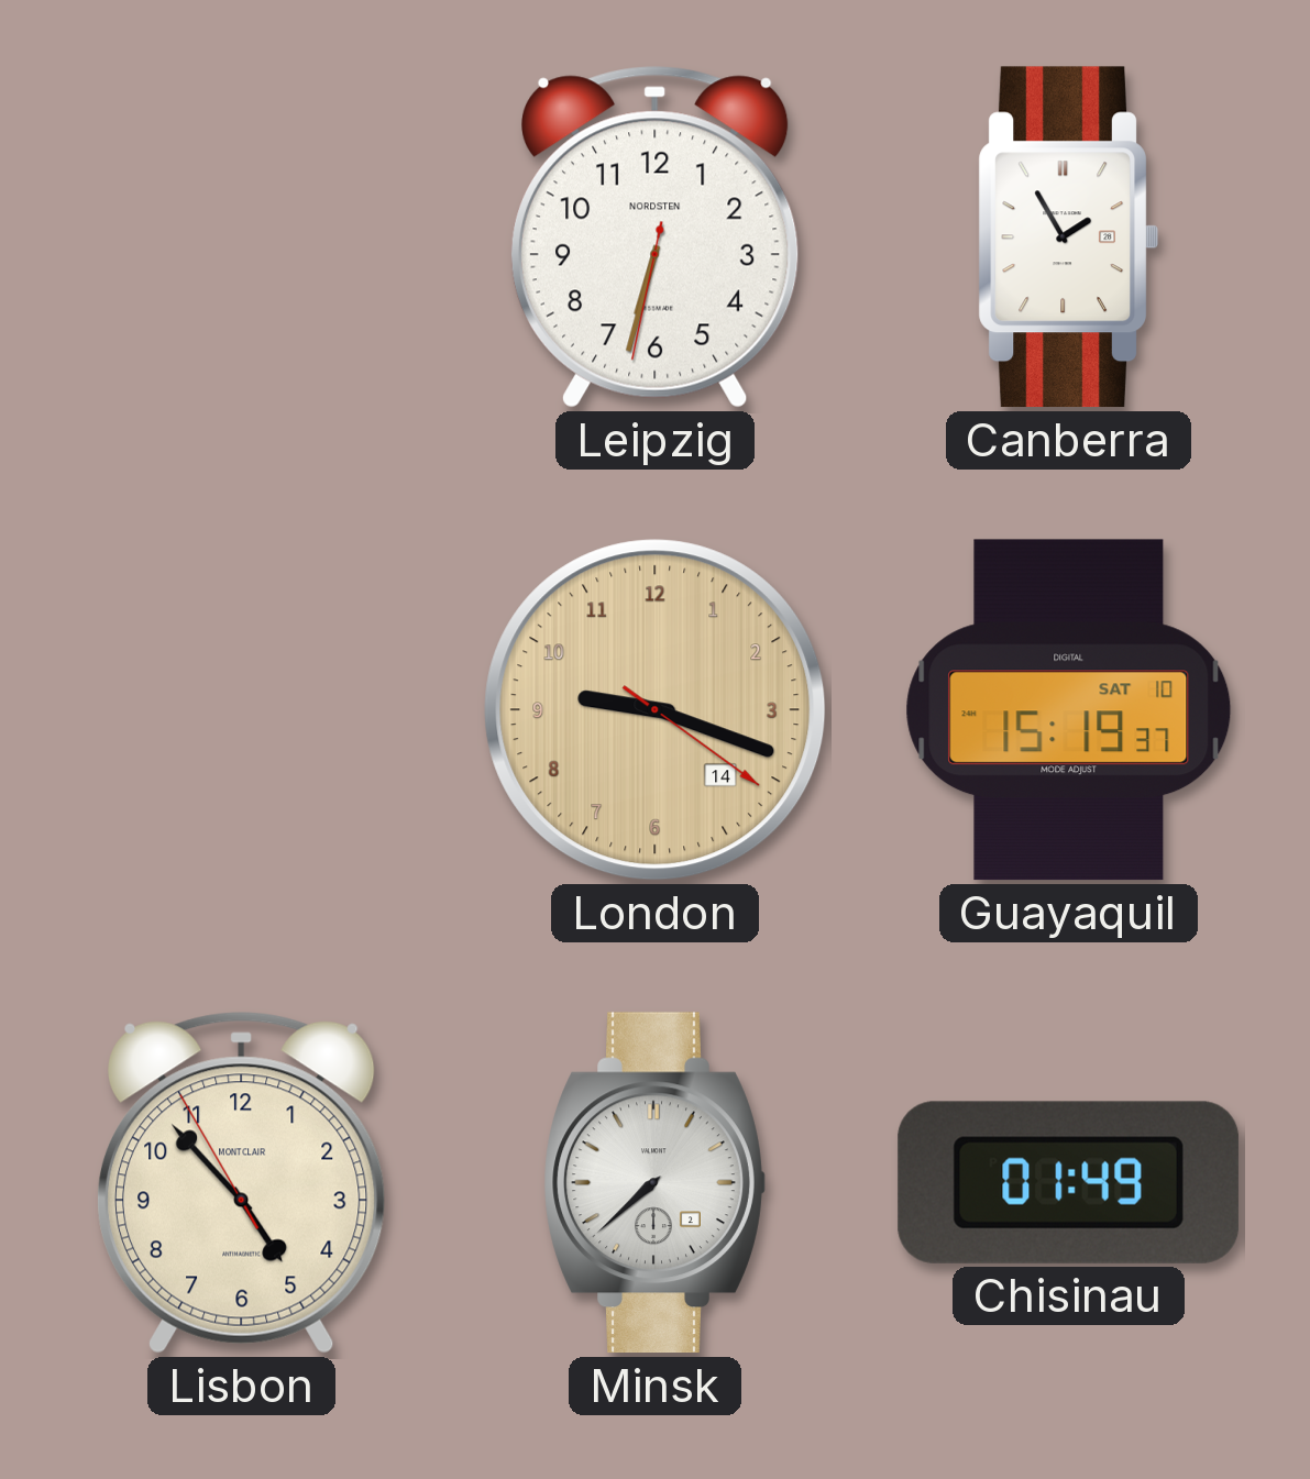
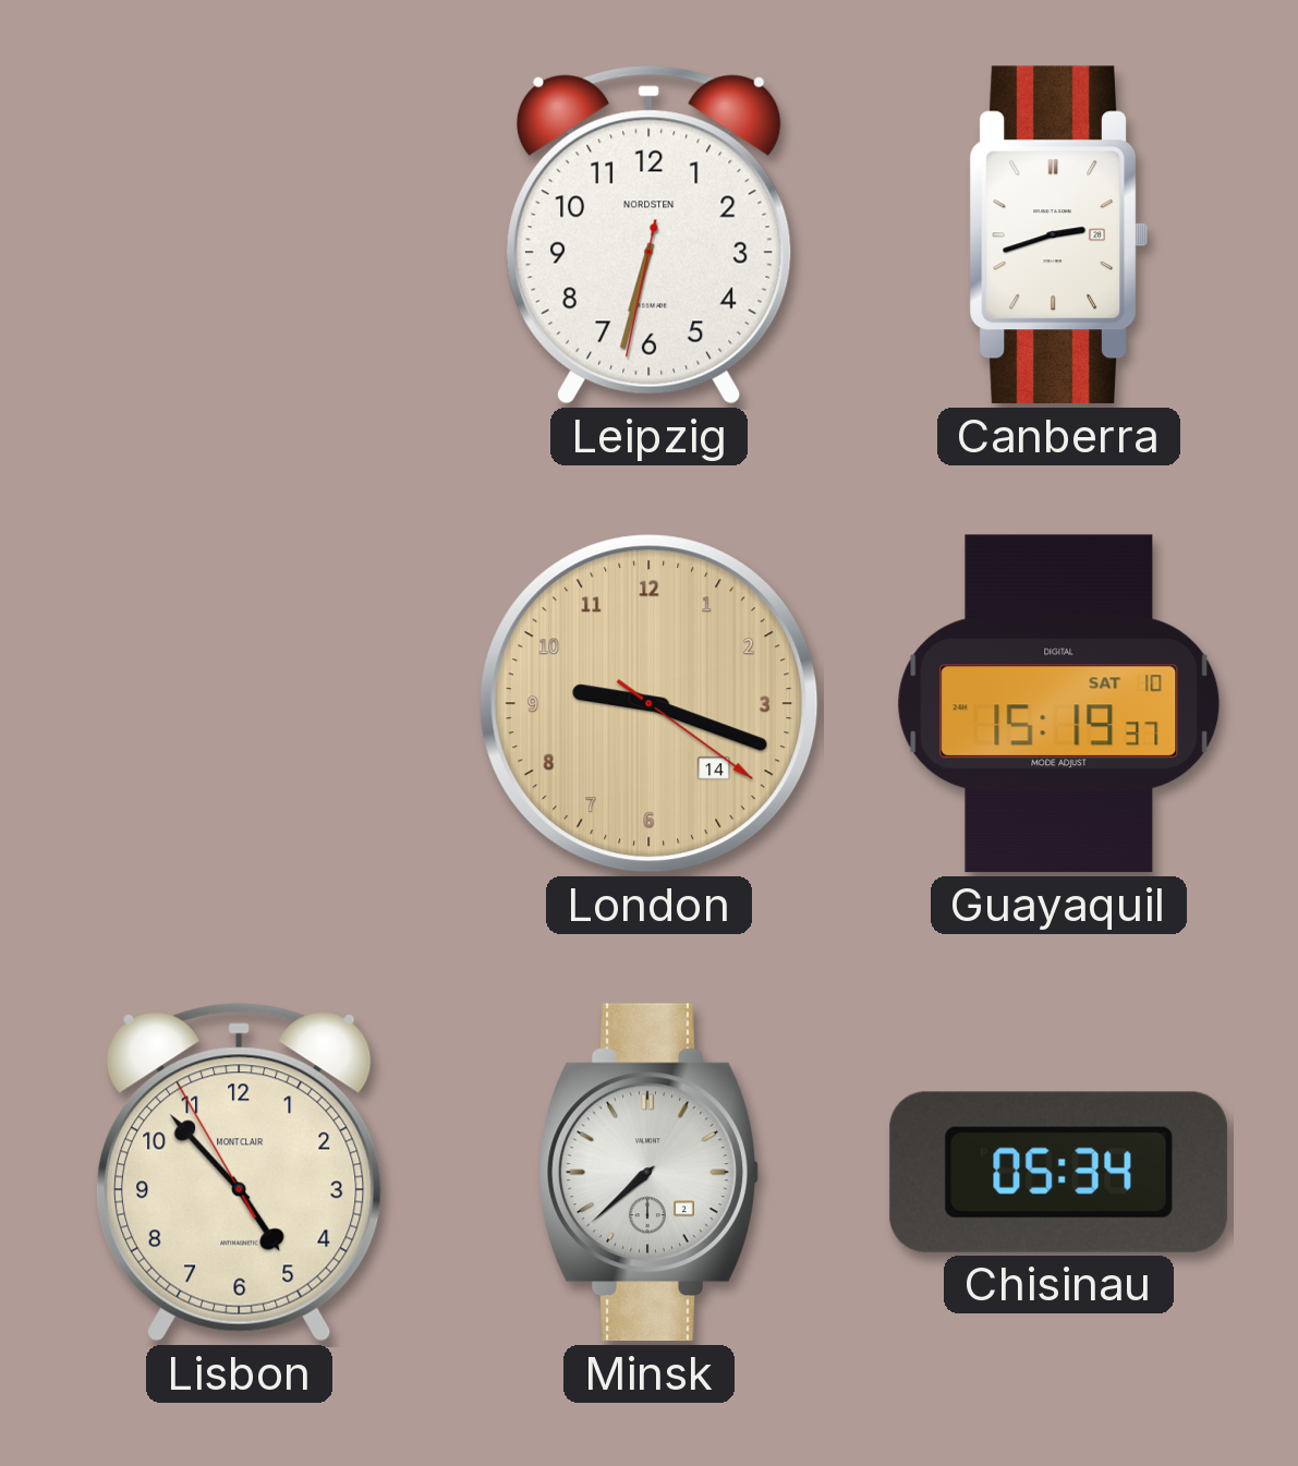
Canberra: 1:55 -> 2:42
Chisinau: 01:49 -> 05:34
